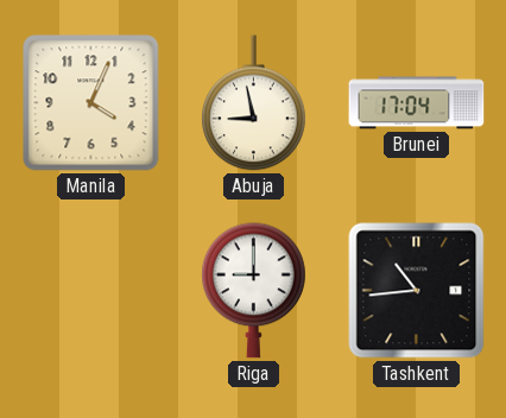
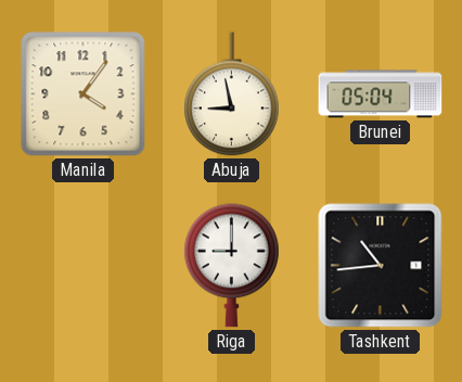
Manila: 4:04 -> 4:06
Brunei: 17:04 -> 05:04
